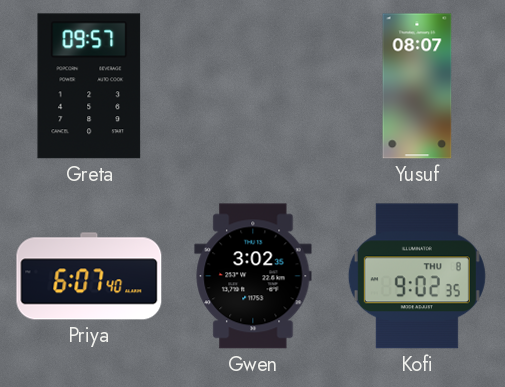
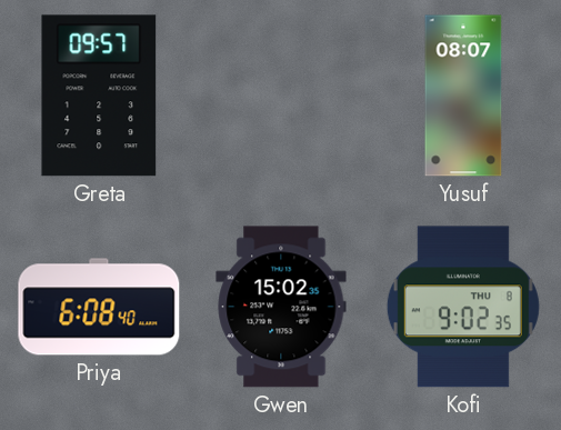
Priya: 6:07 -> 6:08
Gwen: 3:02 -> 15:02
